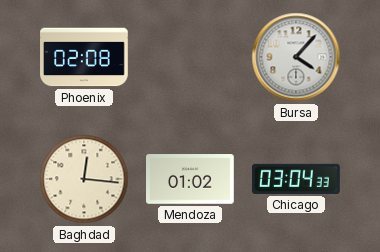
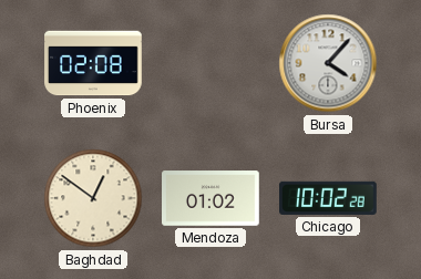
Baghdad: 12:16 -> 12:51
Chicago: 03:04 -> 10:02
